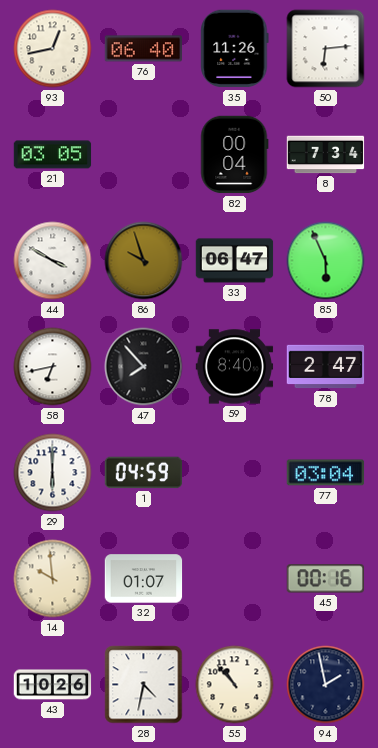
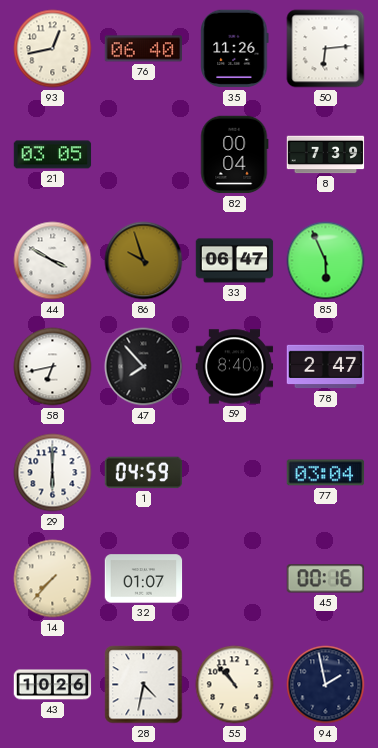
8: 7:34 -> 7:39
14: 9:59 -> 7:37
